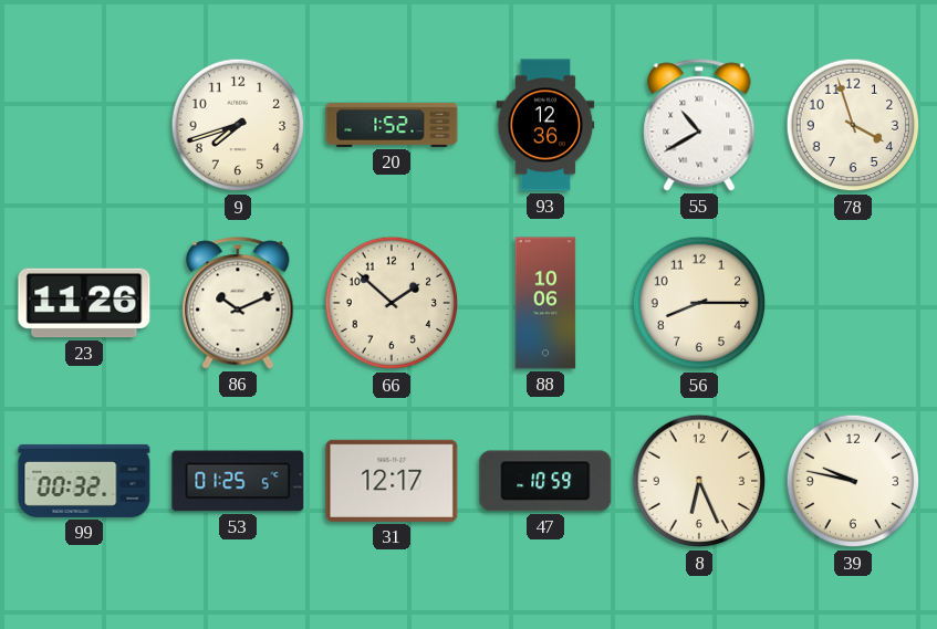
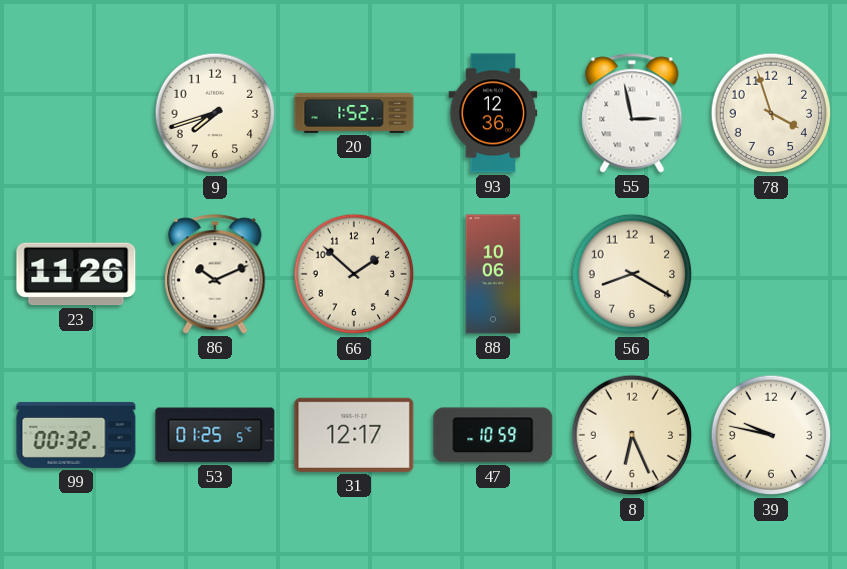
55: 10:40 -> 2:58
56: 8:15 -> 8:20
